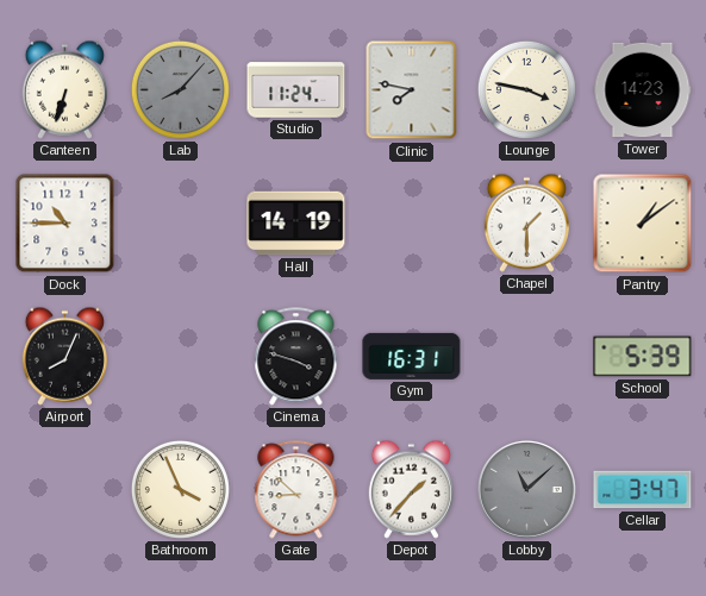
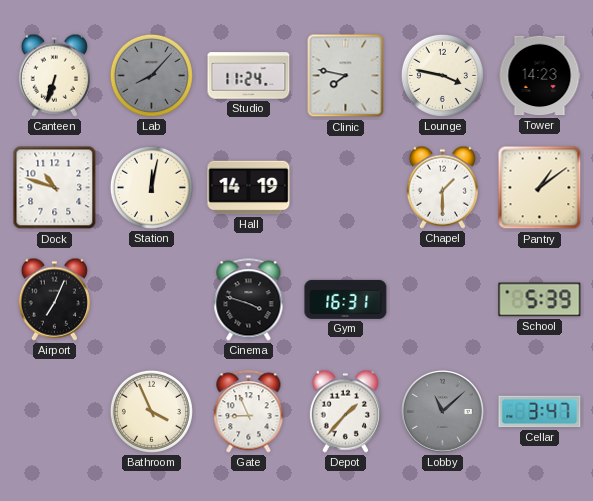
Dock: 10:45 -> 10:48
Station: none -> 12:02
Airport: 8:04 -> 7:04
Gate: 8:52 -> 8:56
